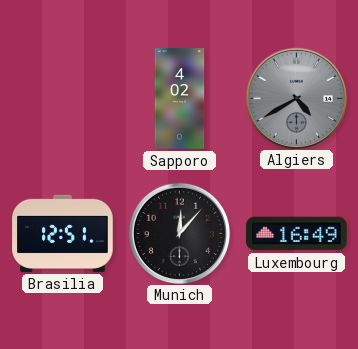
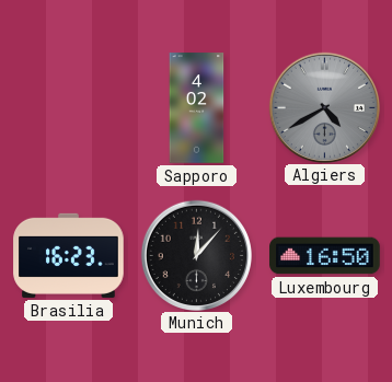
Brasilia: 12:51 -> 16:23
Luxembourg: 16:49 -> 16:50
